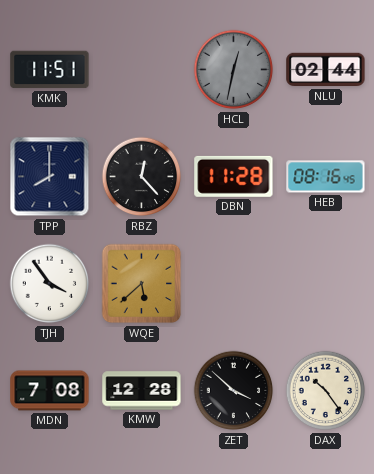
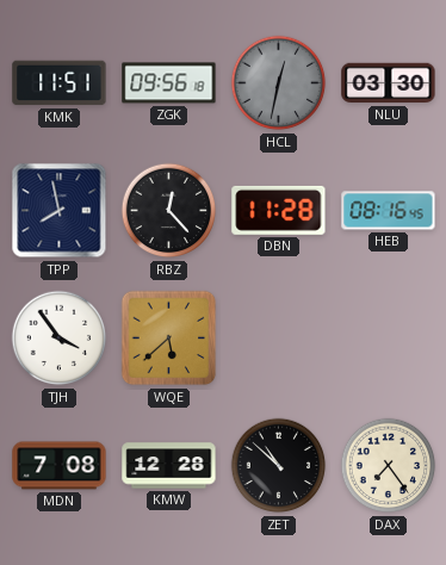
ZGK: none -> 09:56
NLU: 02:44 -> 03:30
TPP: 8:00 -> 7:58
ZET: 3:52 -> 10:52
DAX: 10:24 -> 7:24
